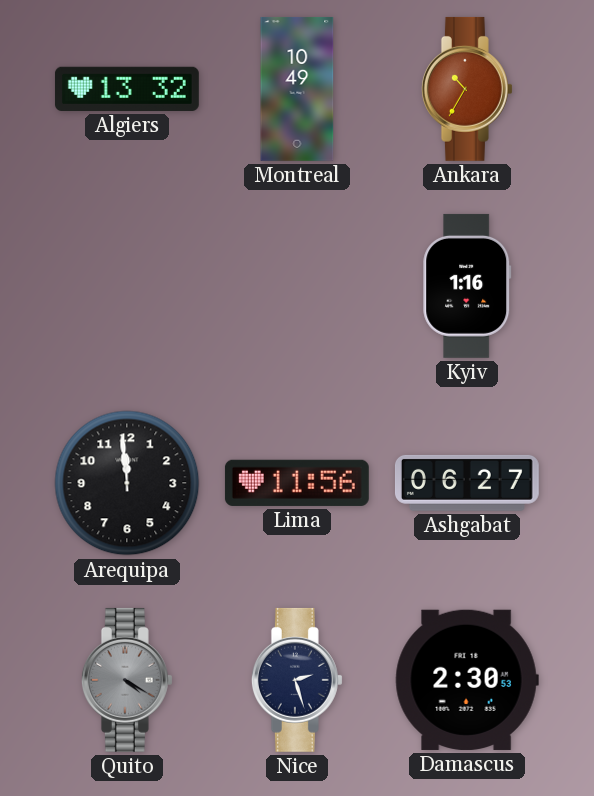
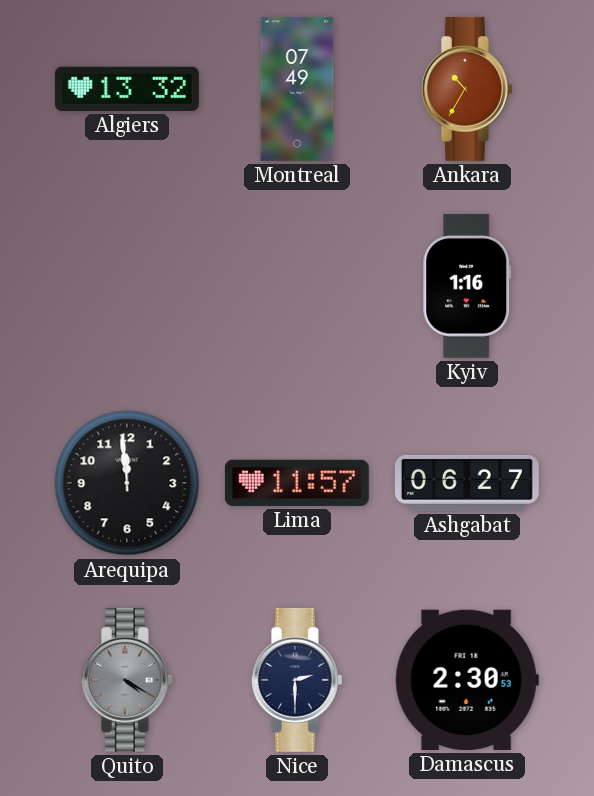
Montreal: 10:49 -> 07:49
Lima: 11:56 -> 11:57
Nice: 2:27 -> 2:30
